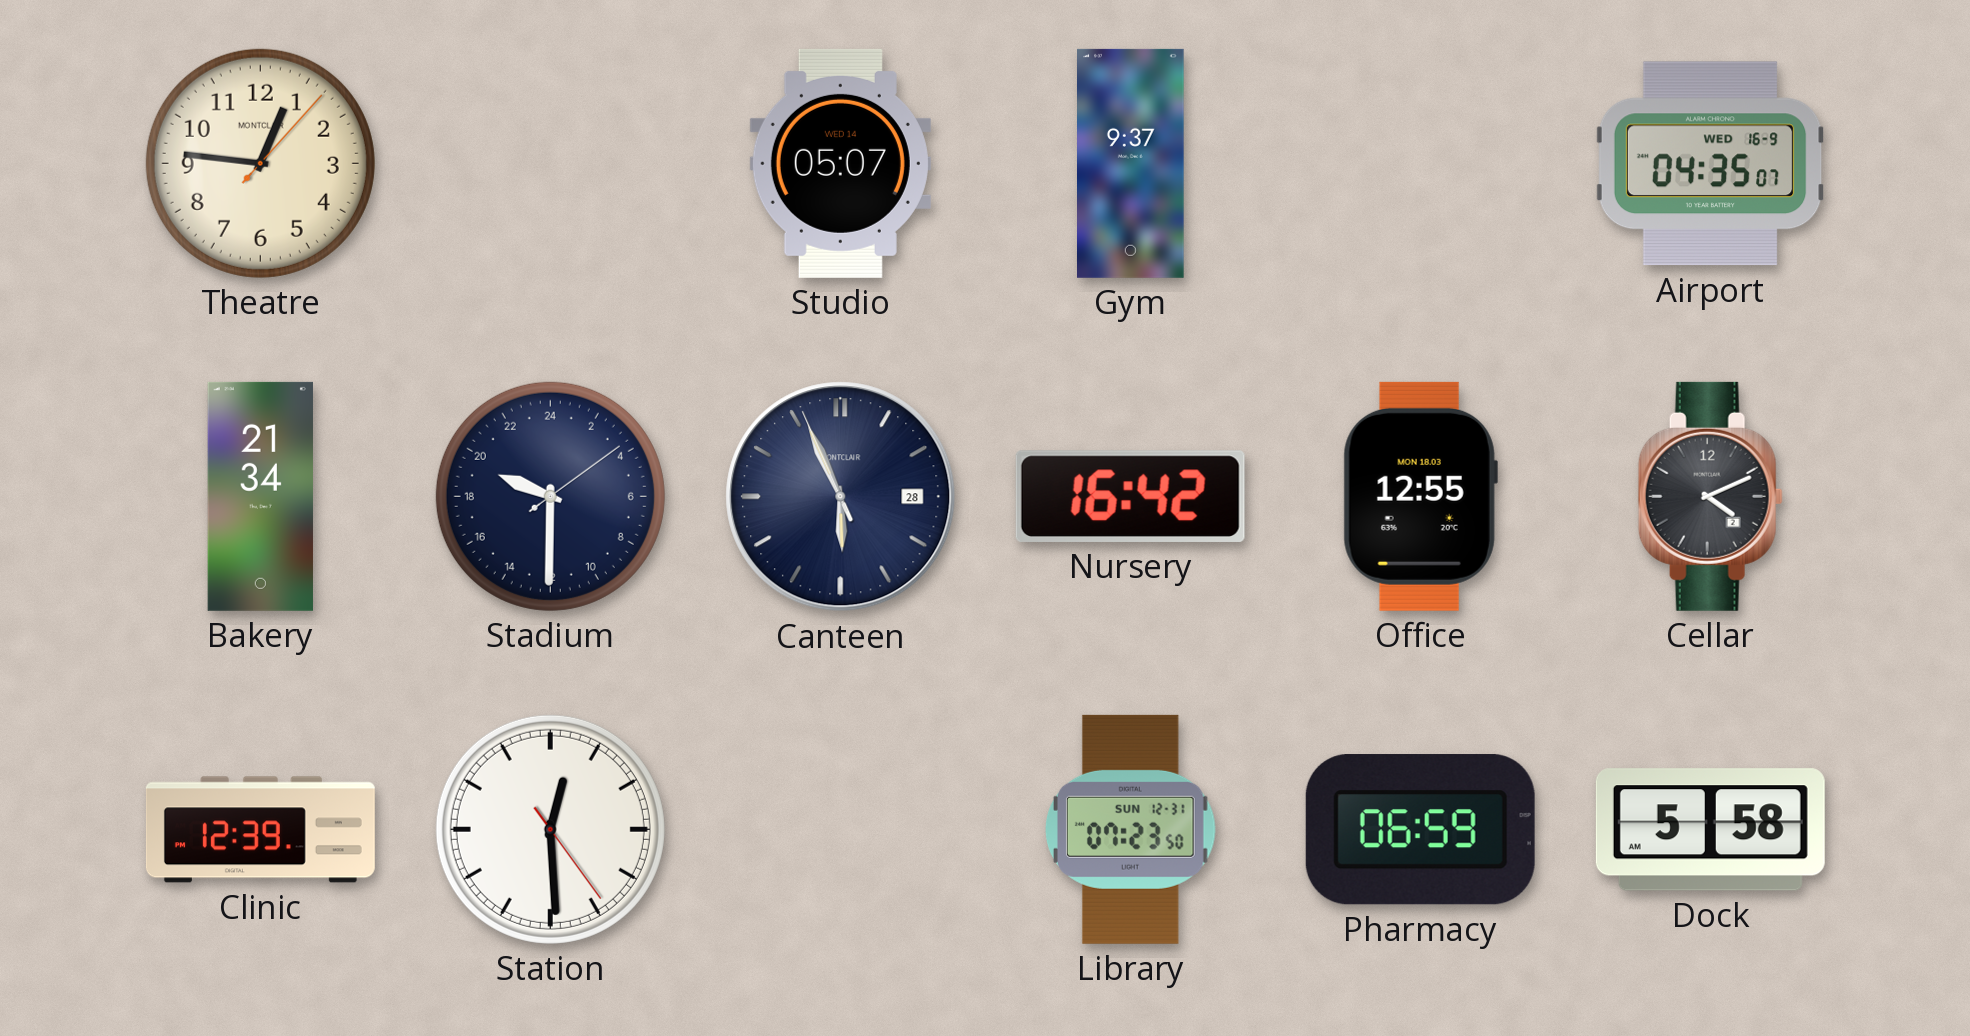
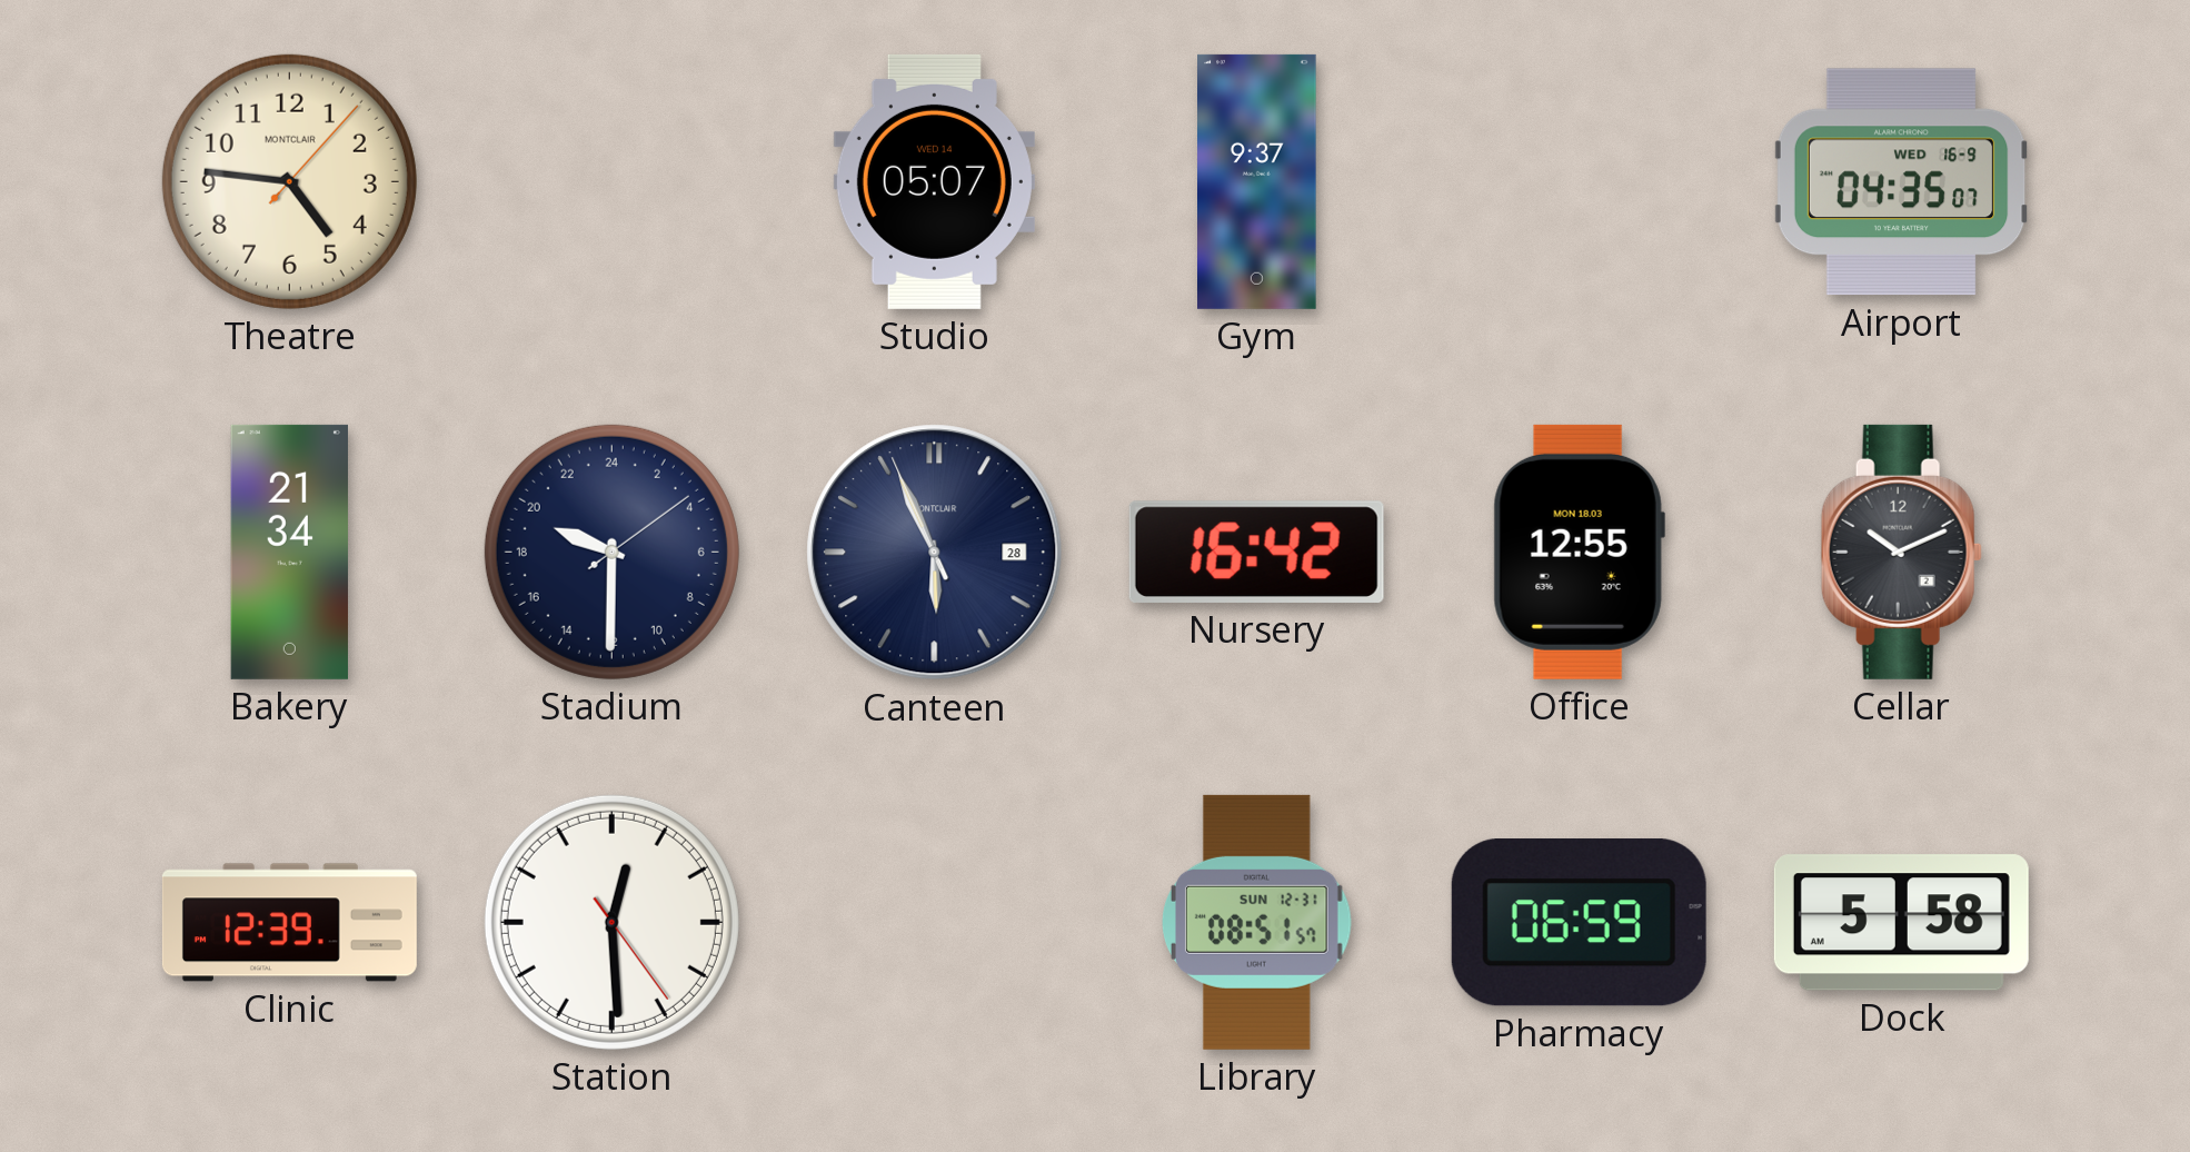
Theatre: 12:46 -> 4:46
Cellar: 4:11 -> 10:11
Library: 07:23 -> 08:51
